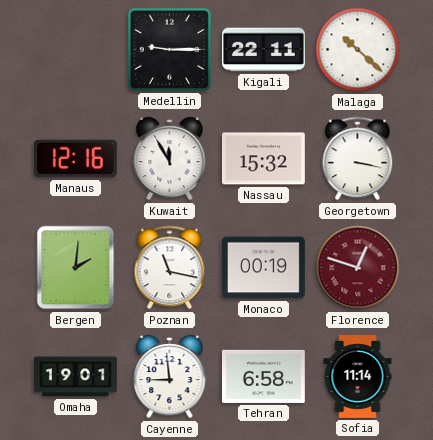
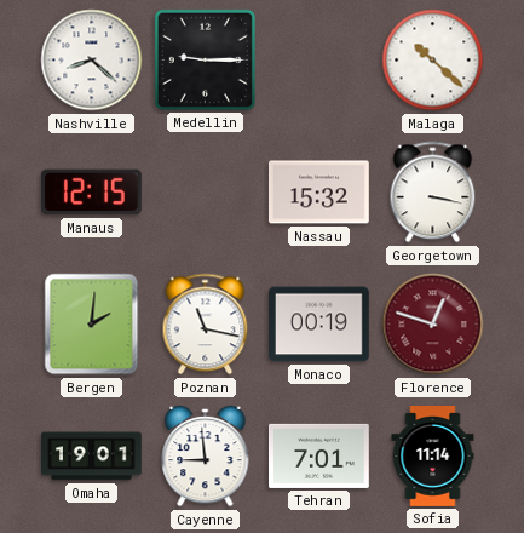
Nashville: none -> 8:22
Kigali: 22:11 -> none
Manaus: 12:16 -> 12:15
Kuwait: 11:55 -> none
Tehran: 6:58 -> 7:01
